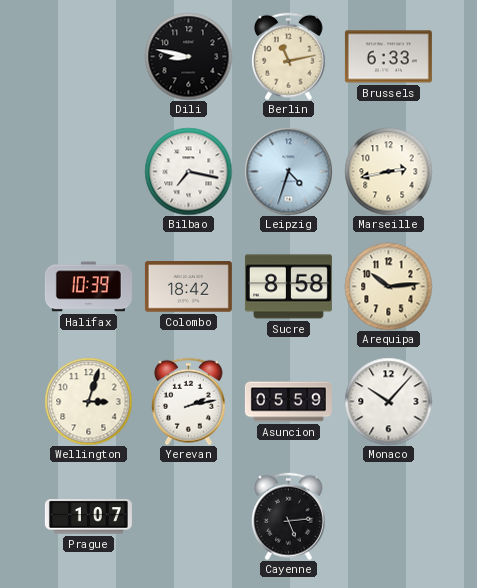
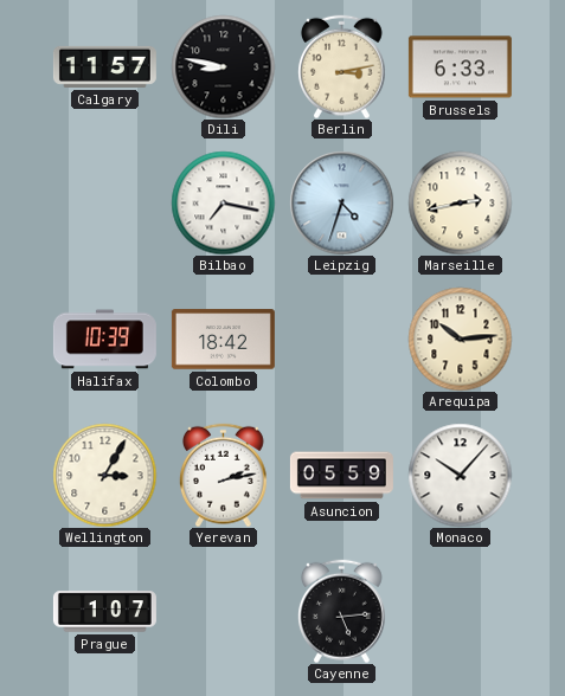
Calgary: none -> 11:57
Berlin: 11:13 -> 3:13
Sucre: 8:58 -> none
Wellington: 3:03 -> 3:05
